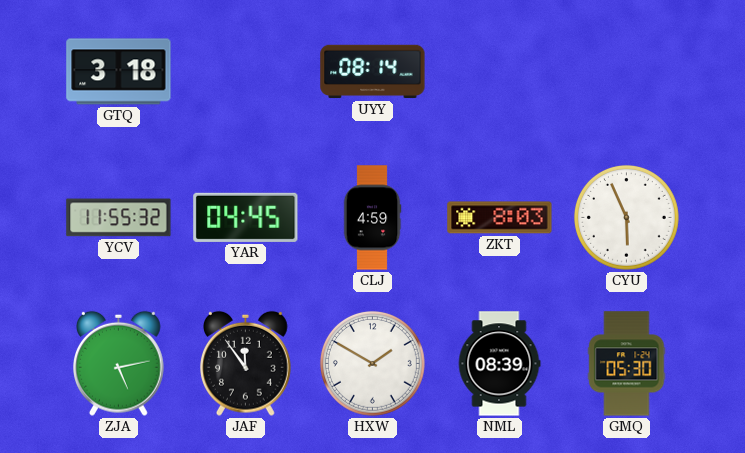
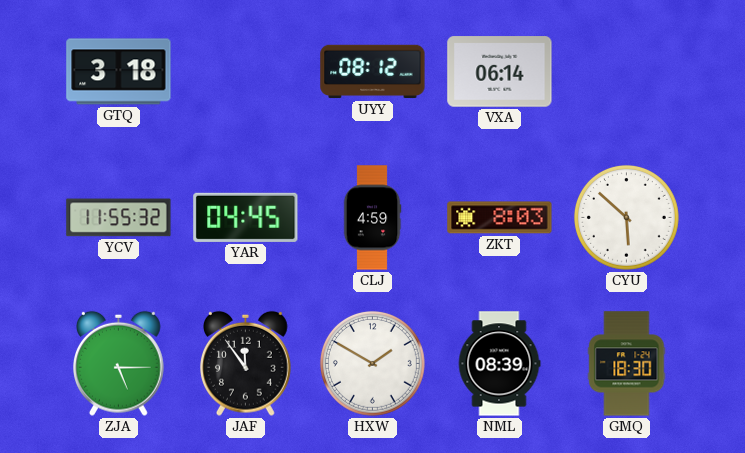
UYY: 08:14 -> 08:12
VXA: none -> 06:14
CYU: 5:56 -> 5:52
ZJA: 5:13 -> 5:15
GMQ: 05:30 -> 18:30
